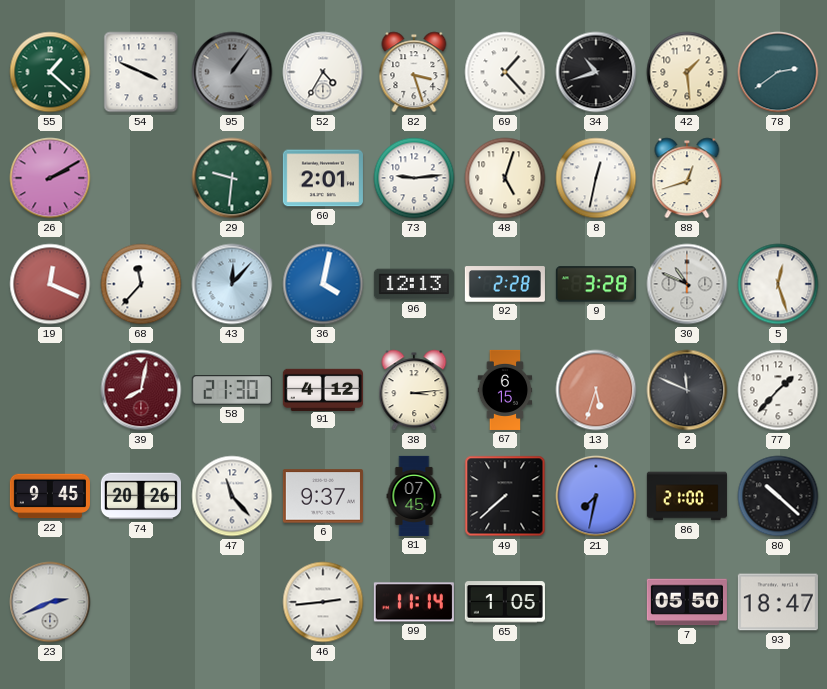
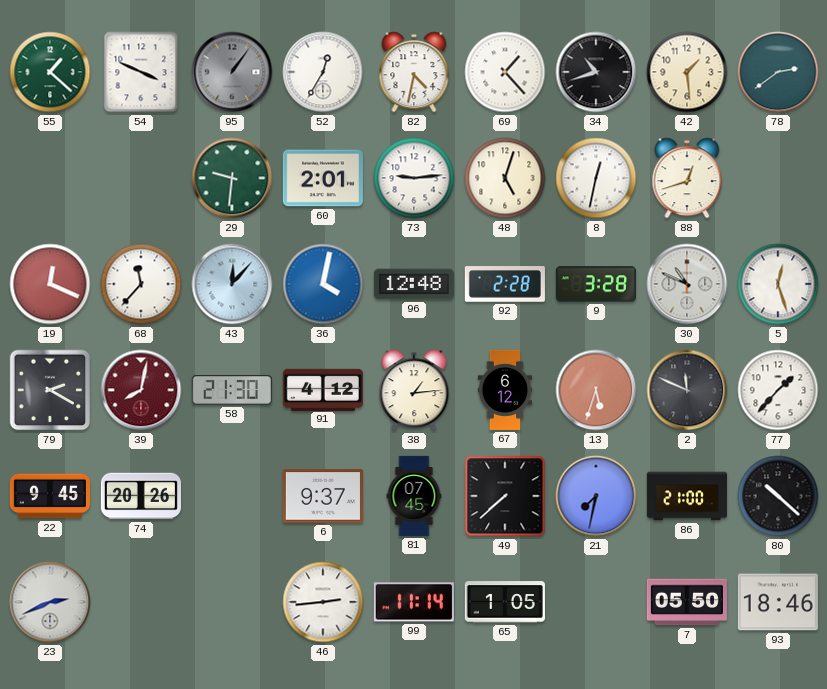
52: 4:35 -> 12:35
82: 3:27 -> 4:32
26: 2:10 -> none
96: 12:13 -> 12:48
79: none -> 2:20
38: 3:14 -> 1:14
67: 6:15 -> 6:12
47: 11:23 -> none
93: 18:47 -> 18:46
